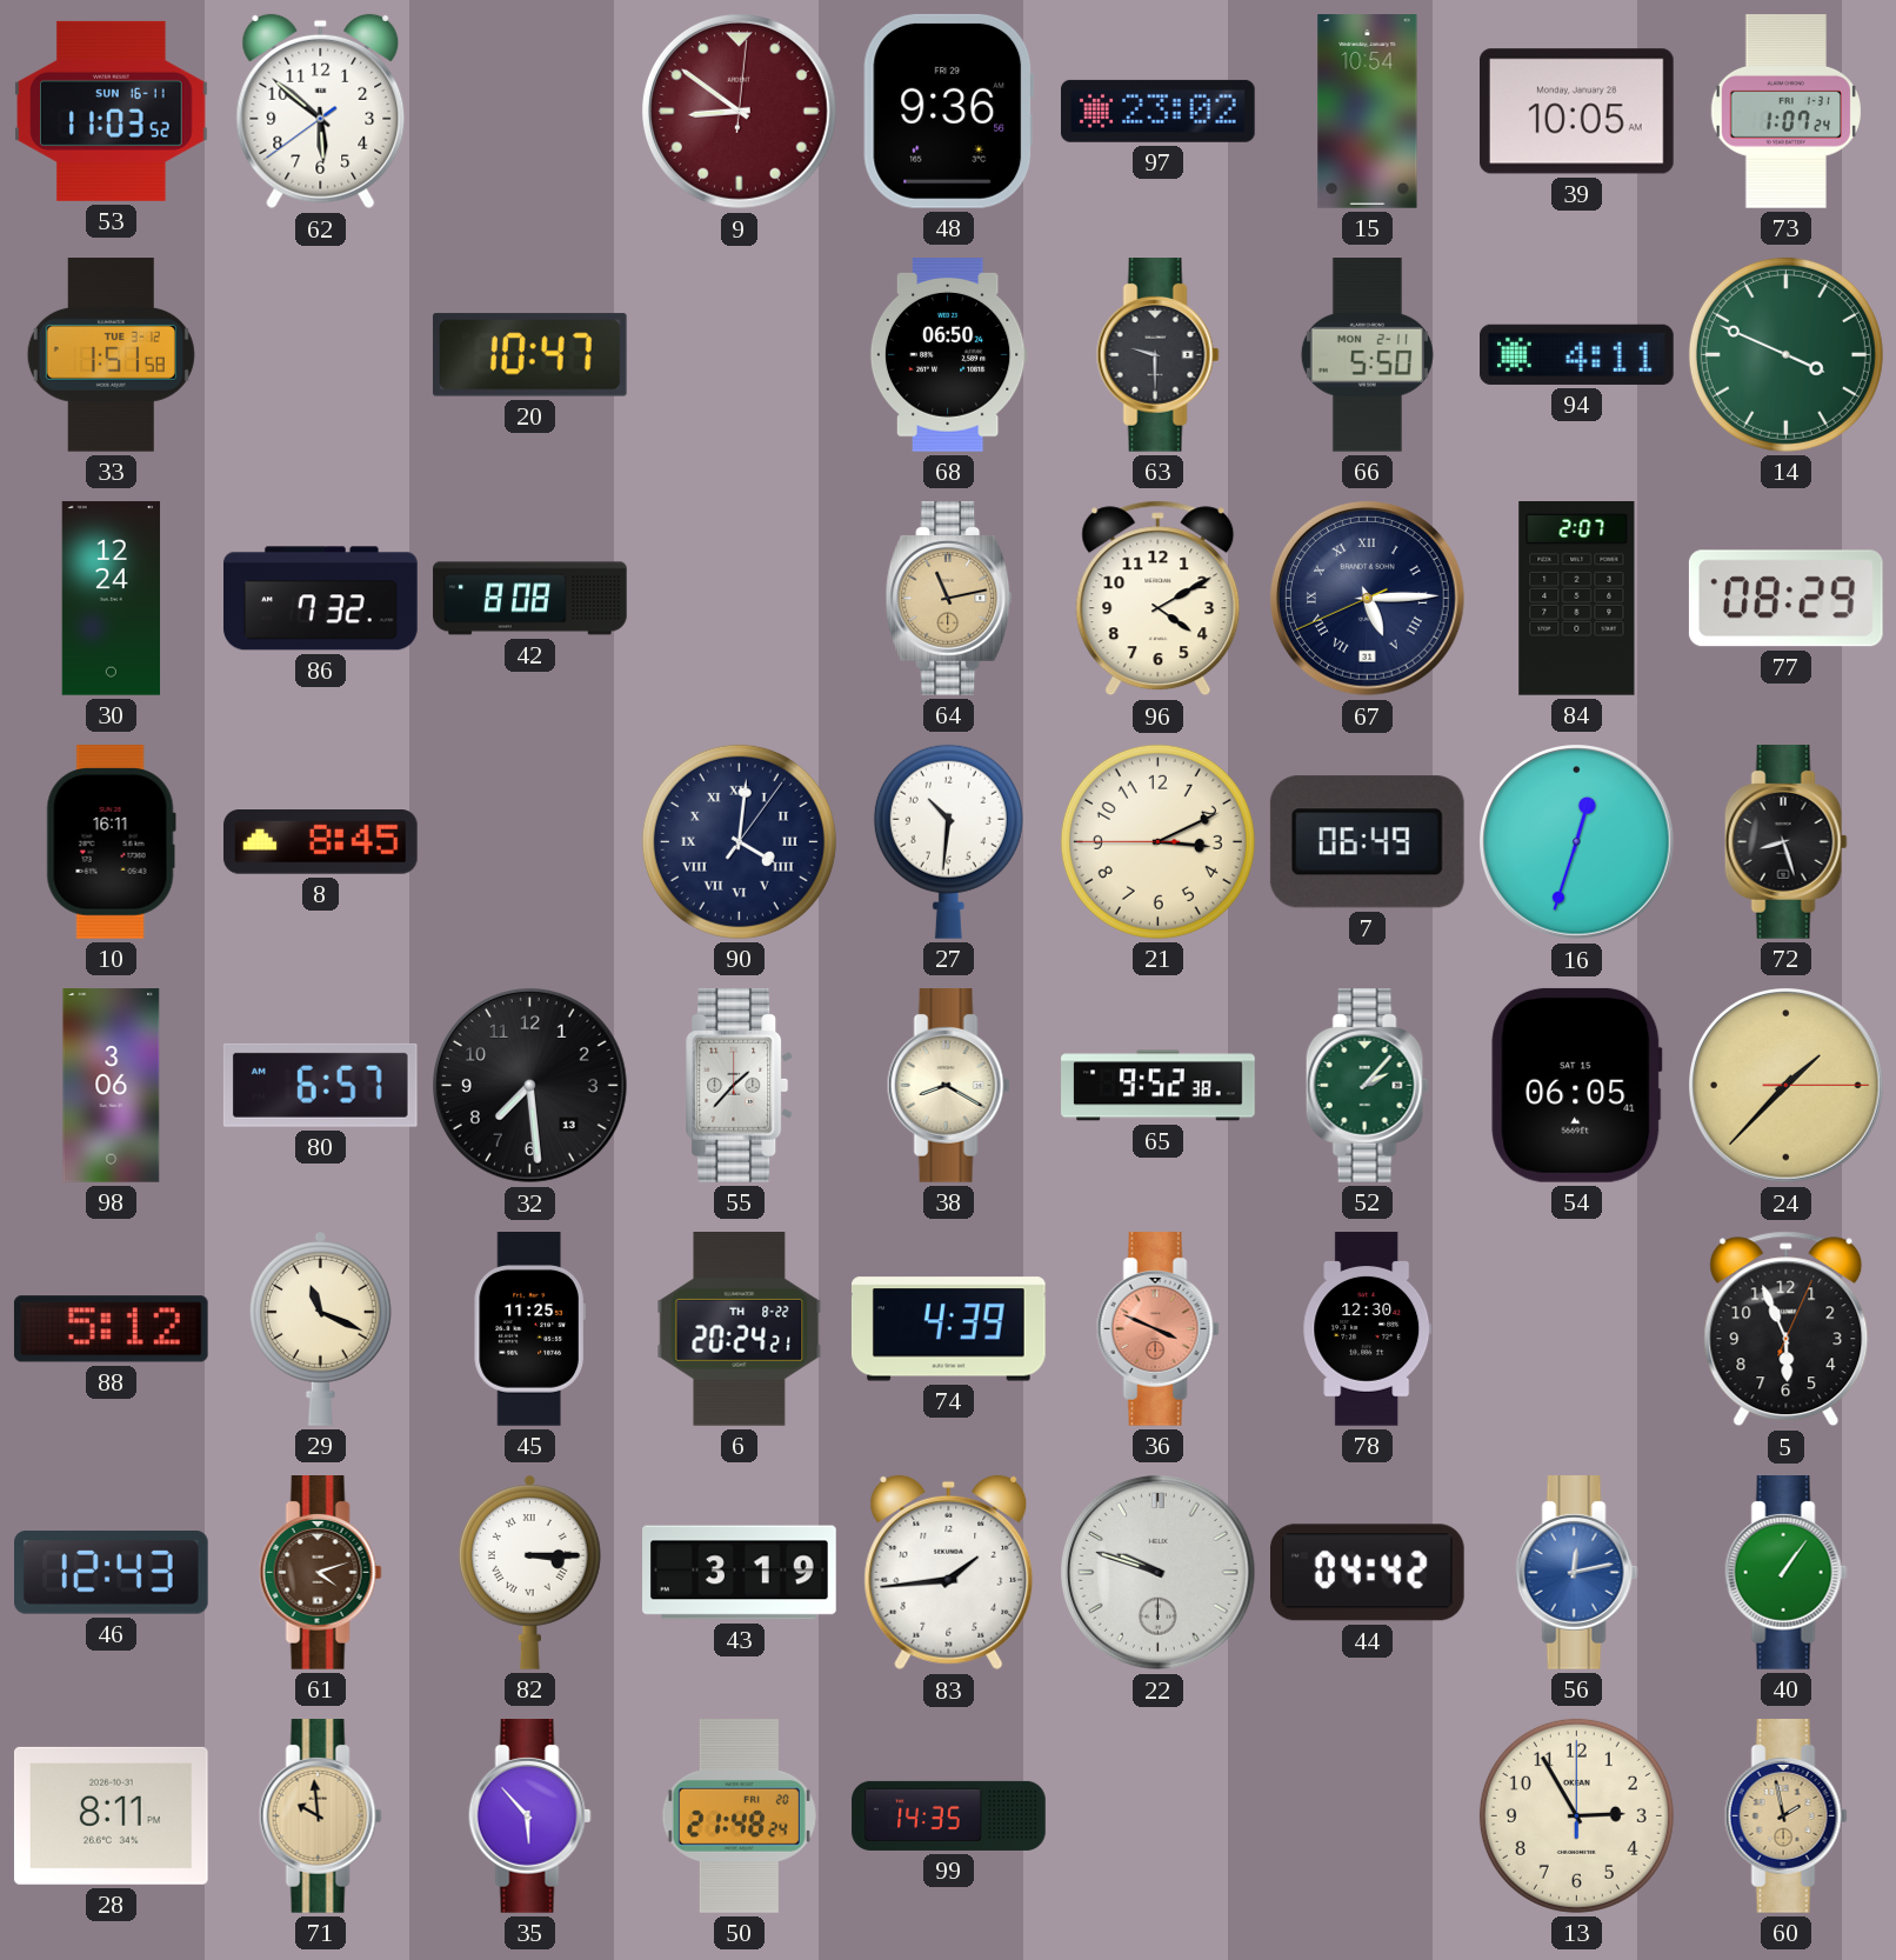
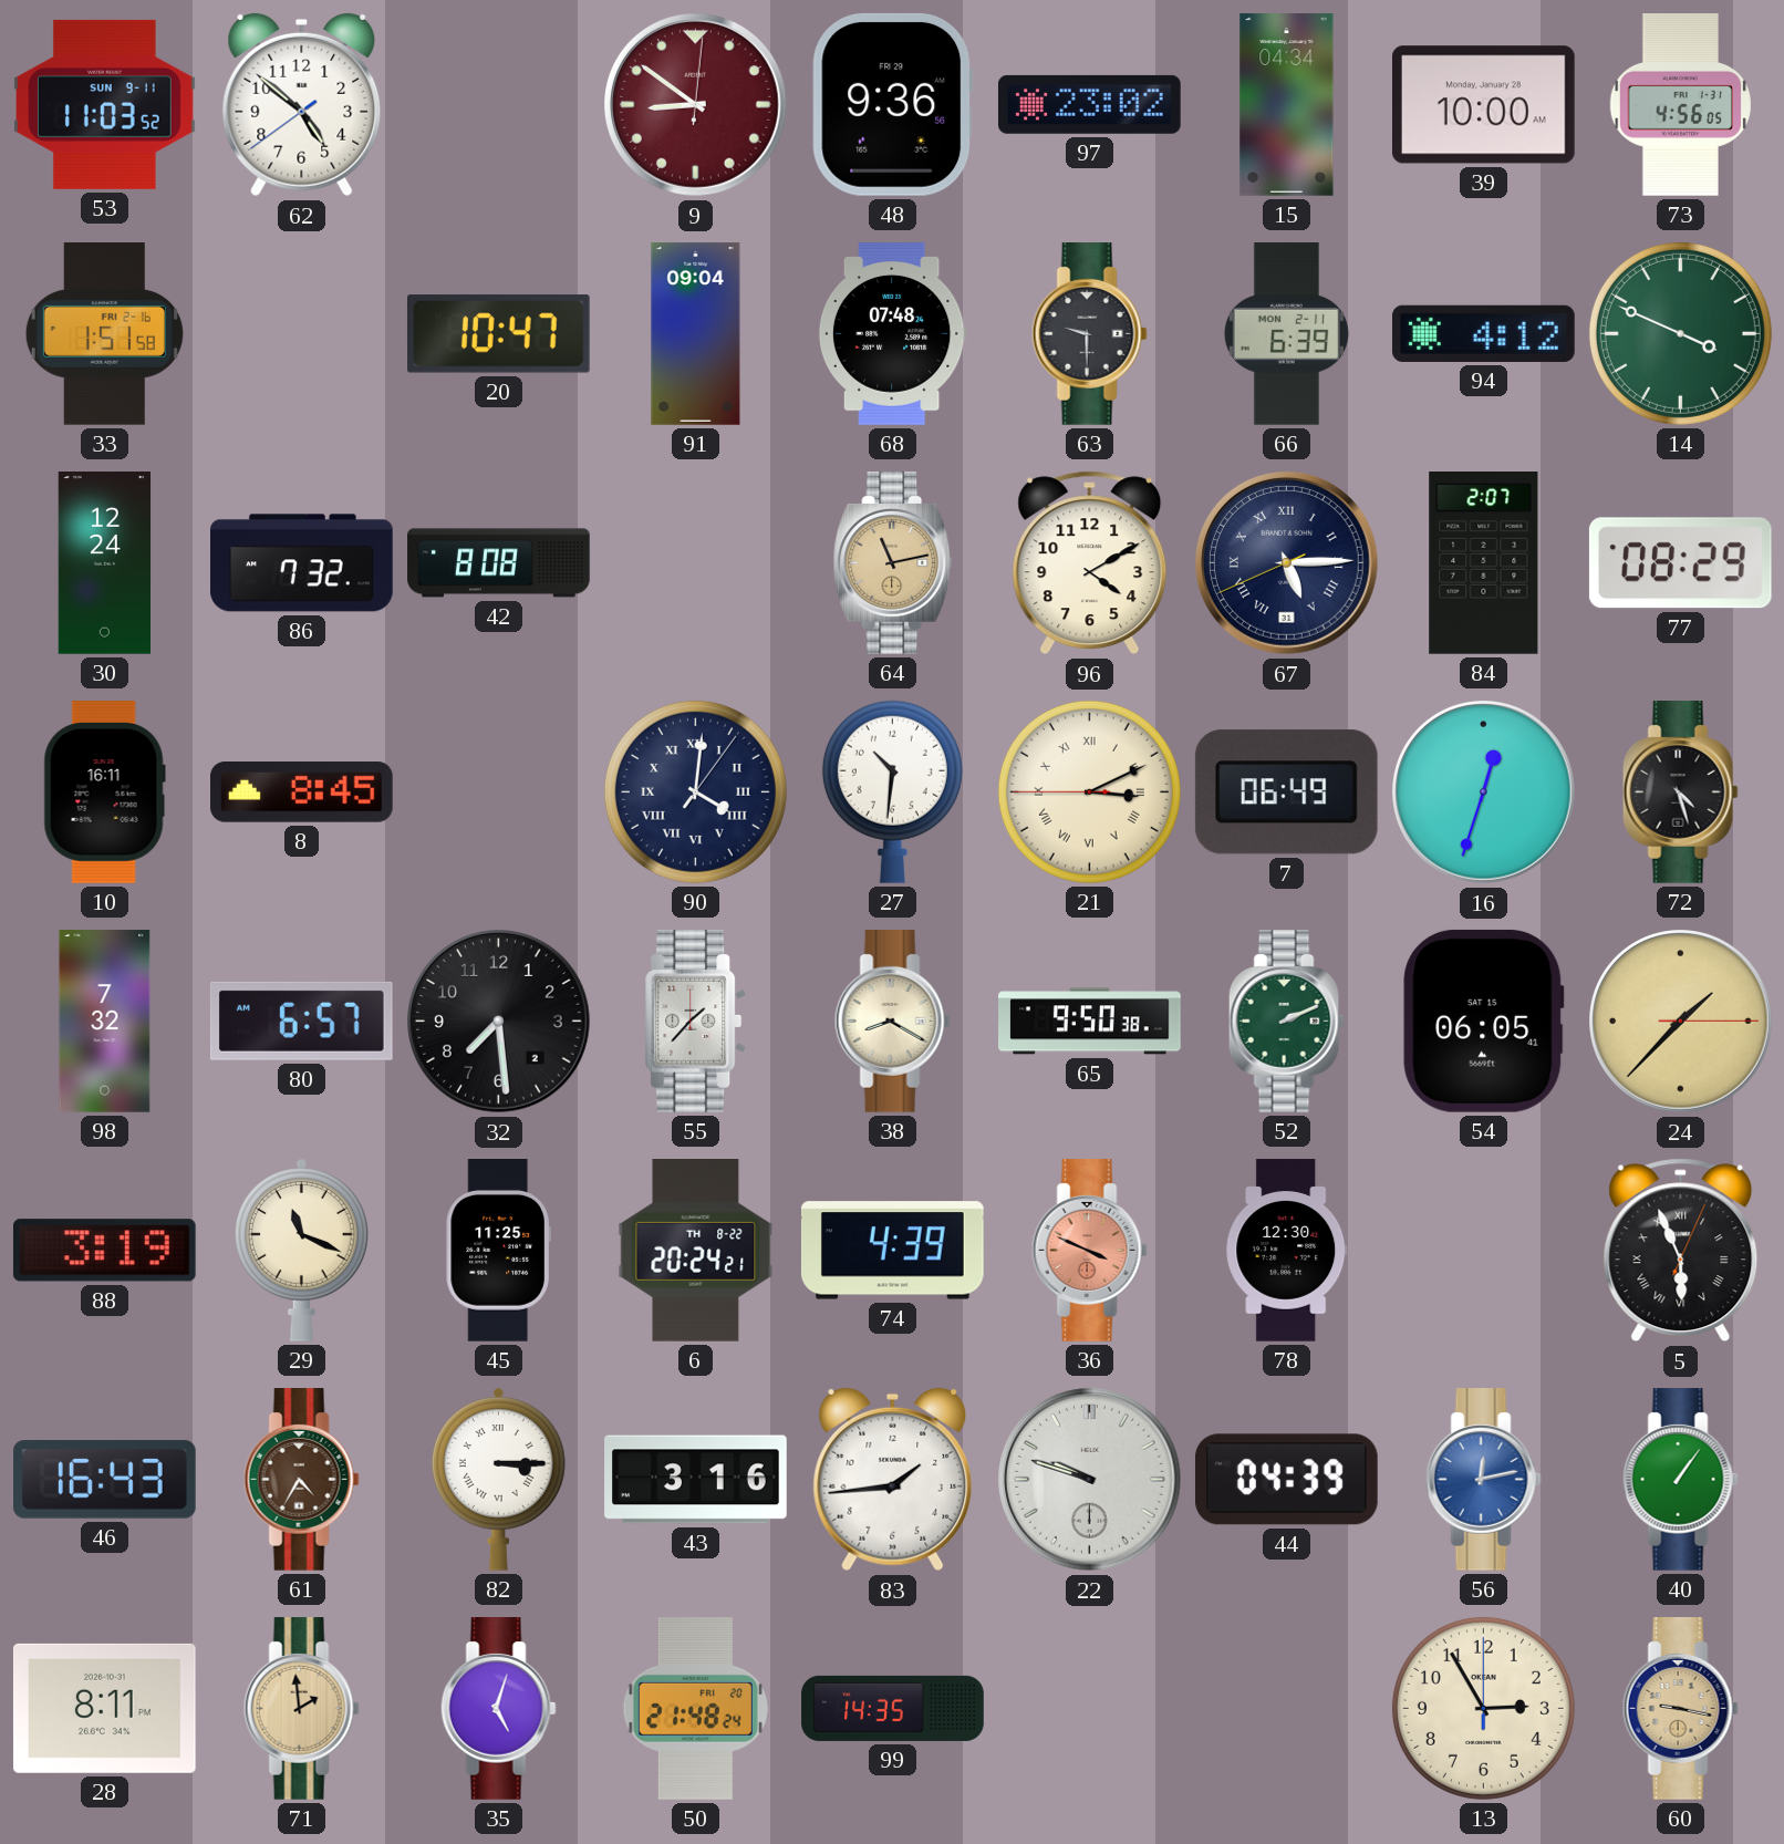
53 date: SUN 16-11 -> SUN 9-11
62: 5:51 -> 4:51
15: 10:54 -> 04:34
39: 10:05 -> 10:00
73: 1:07 -> 4:56
33 date: TUE 3-12 -> FRI 2-16
91: none -> 09:04
68: 06:50 -> 07:48
66: 5:50 -> 6:39
94: 4:11 -> 4:12
21 numerals: Arabic -> Roman
72: 8:27 -> 4:27
98: 3:06 -> 7:32
32 date: 13 -> 2
65: 9:52 -> 9:50
52: 2:07 -> 2:11
88: 5:12 -> 3:19
5 numerals: Arabic -> Roman
46: 12:43 -> 16:43
61: 4:12 -> 4:35
43: 3:19 -> 3:16
44: 04:42 -> 04:39
71: 9:59 -> 1:59
35: 5:53 -> 5:03
60: 1:58 -> 9:17
